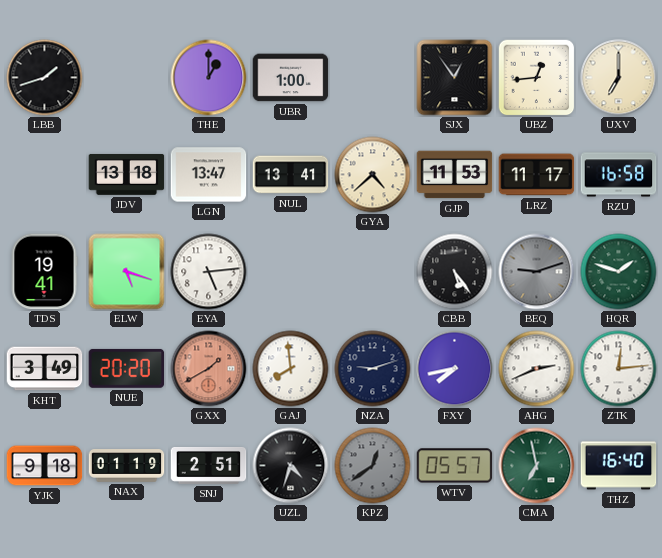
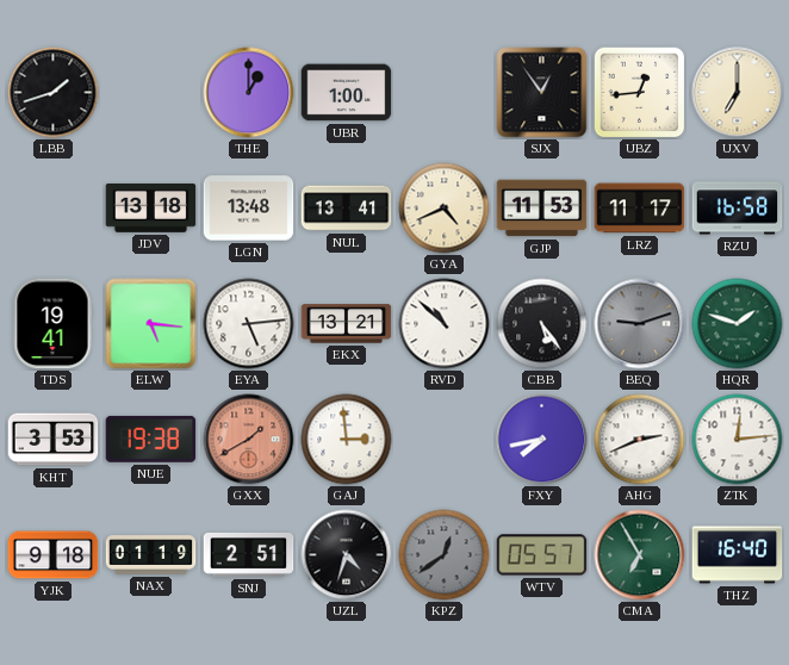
LGN: 13:47 -> 13:48
GYA: 4:38 -> 4:41
ELW: 5:18 -> 5:16
EKX: none -> 13:21
RVD: none -> 10:52
KHT: 3:49 -> 3:53
NUE: 20:20 -> 19:38
GAJ: 7:59 -> 2:59
NZA: 9:12 -> none
CMA: 6:58 -> 6:55
